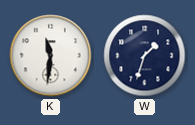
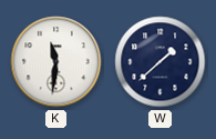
W: 1:33 -> 1:38
